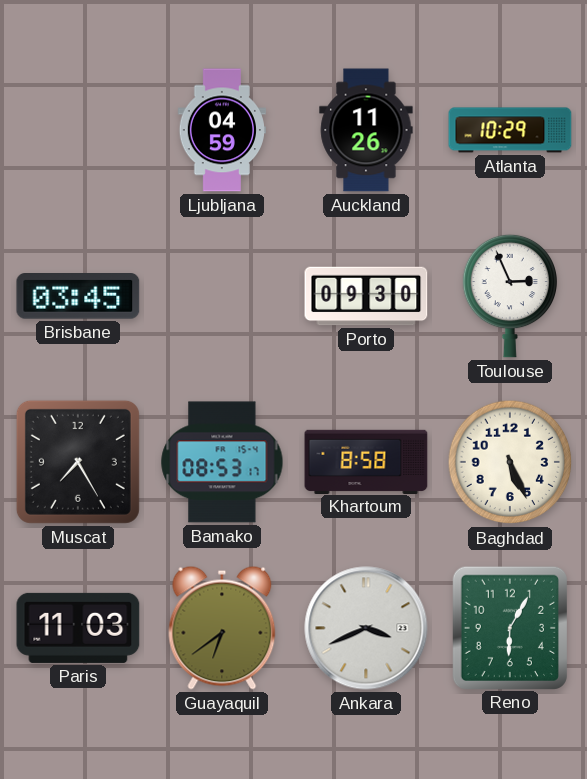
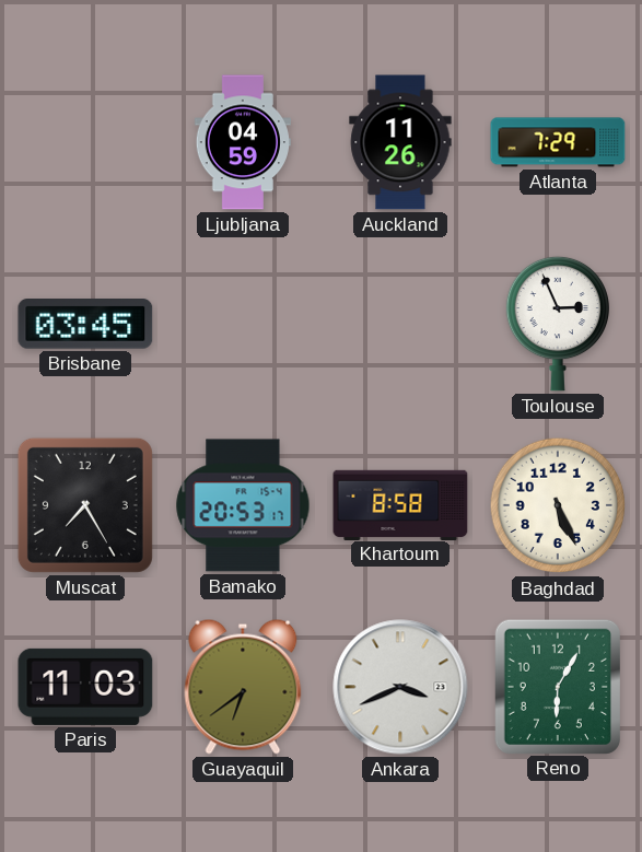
Atlanta: 10:29 -> 7:29
Porto: 09:30 -> none
Bamako: 08:53 -> 20:53
